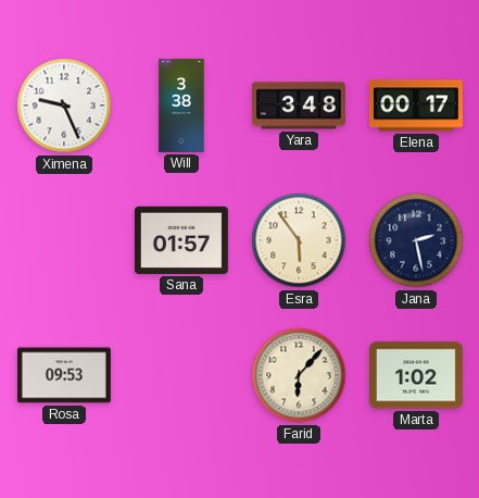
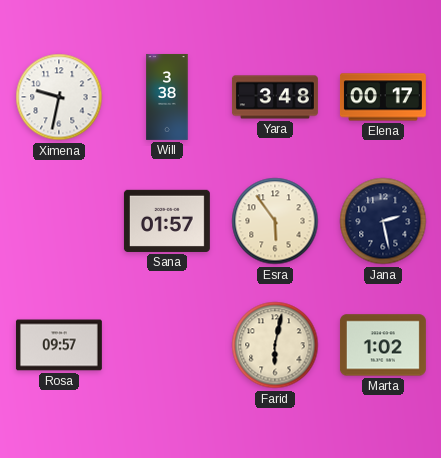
Ximena: 9:26 -> 9:32
Rosa: 09:53 -> 09:57
Farid: 6:07 -> 6:02
